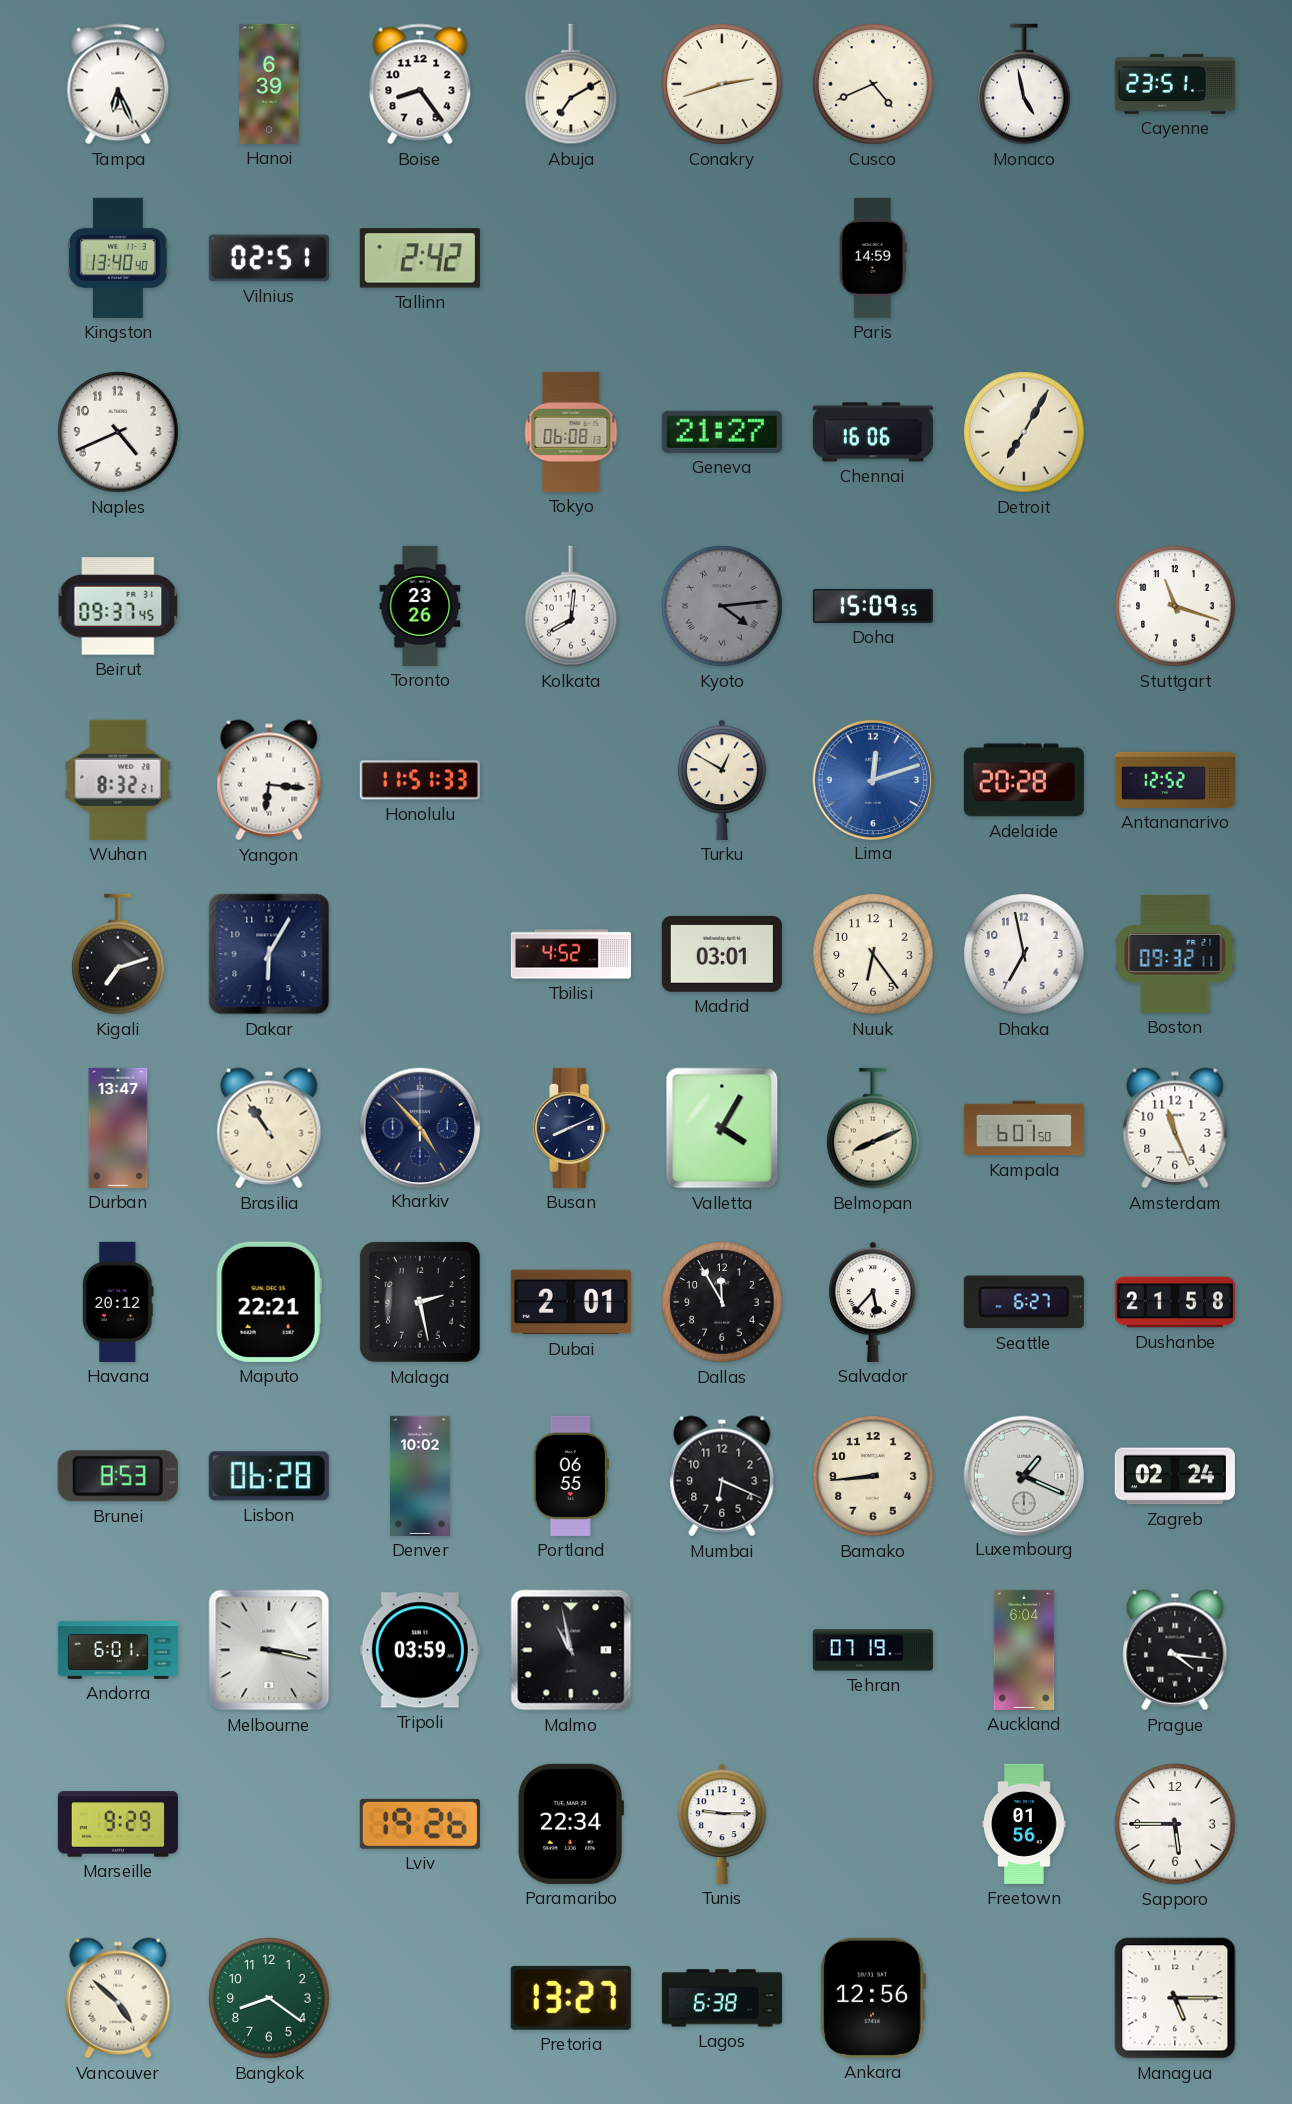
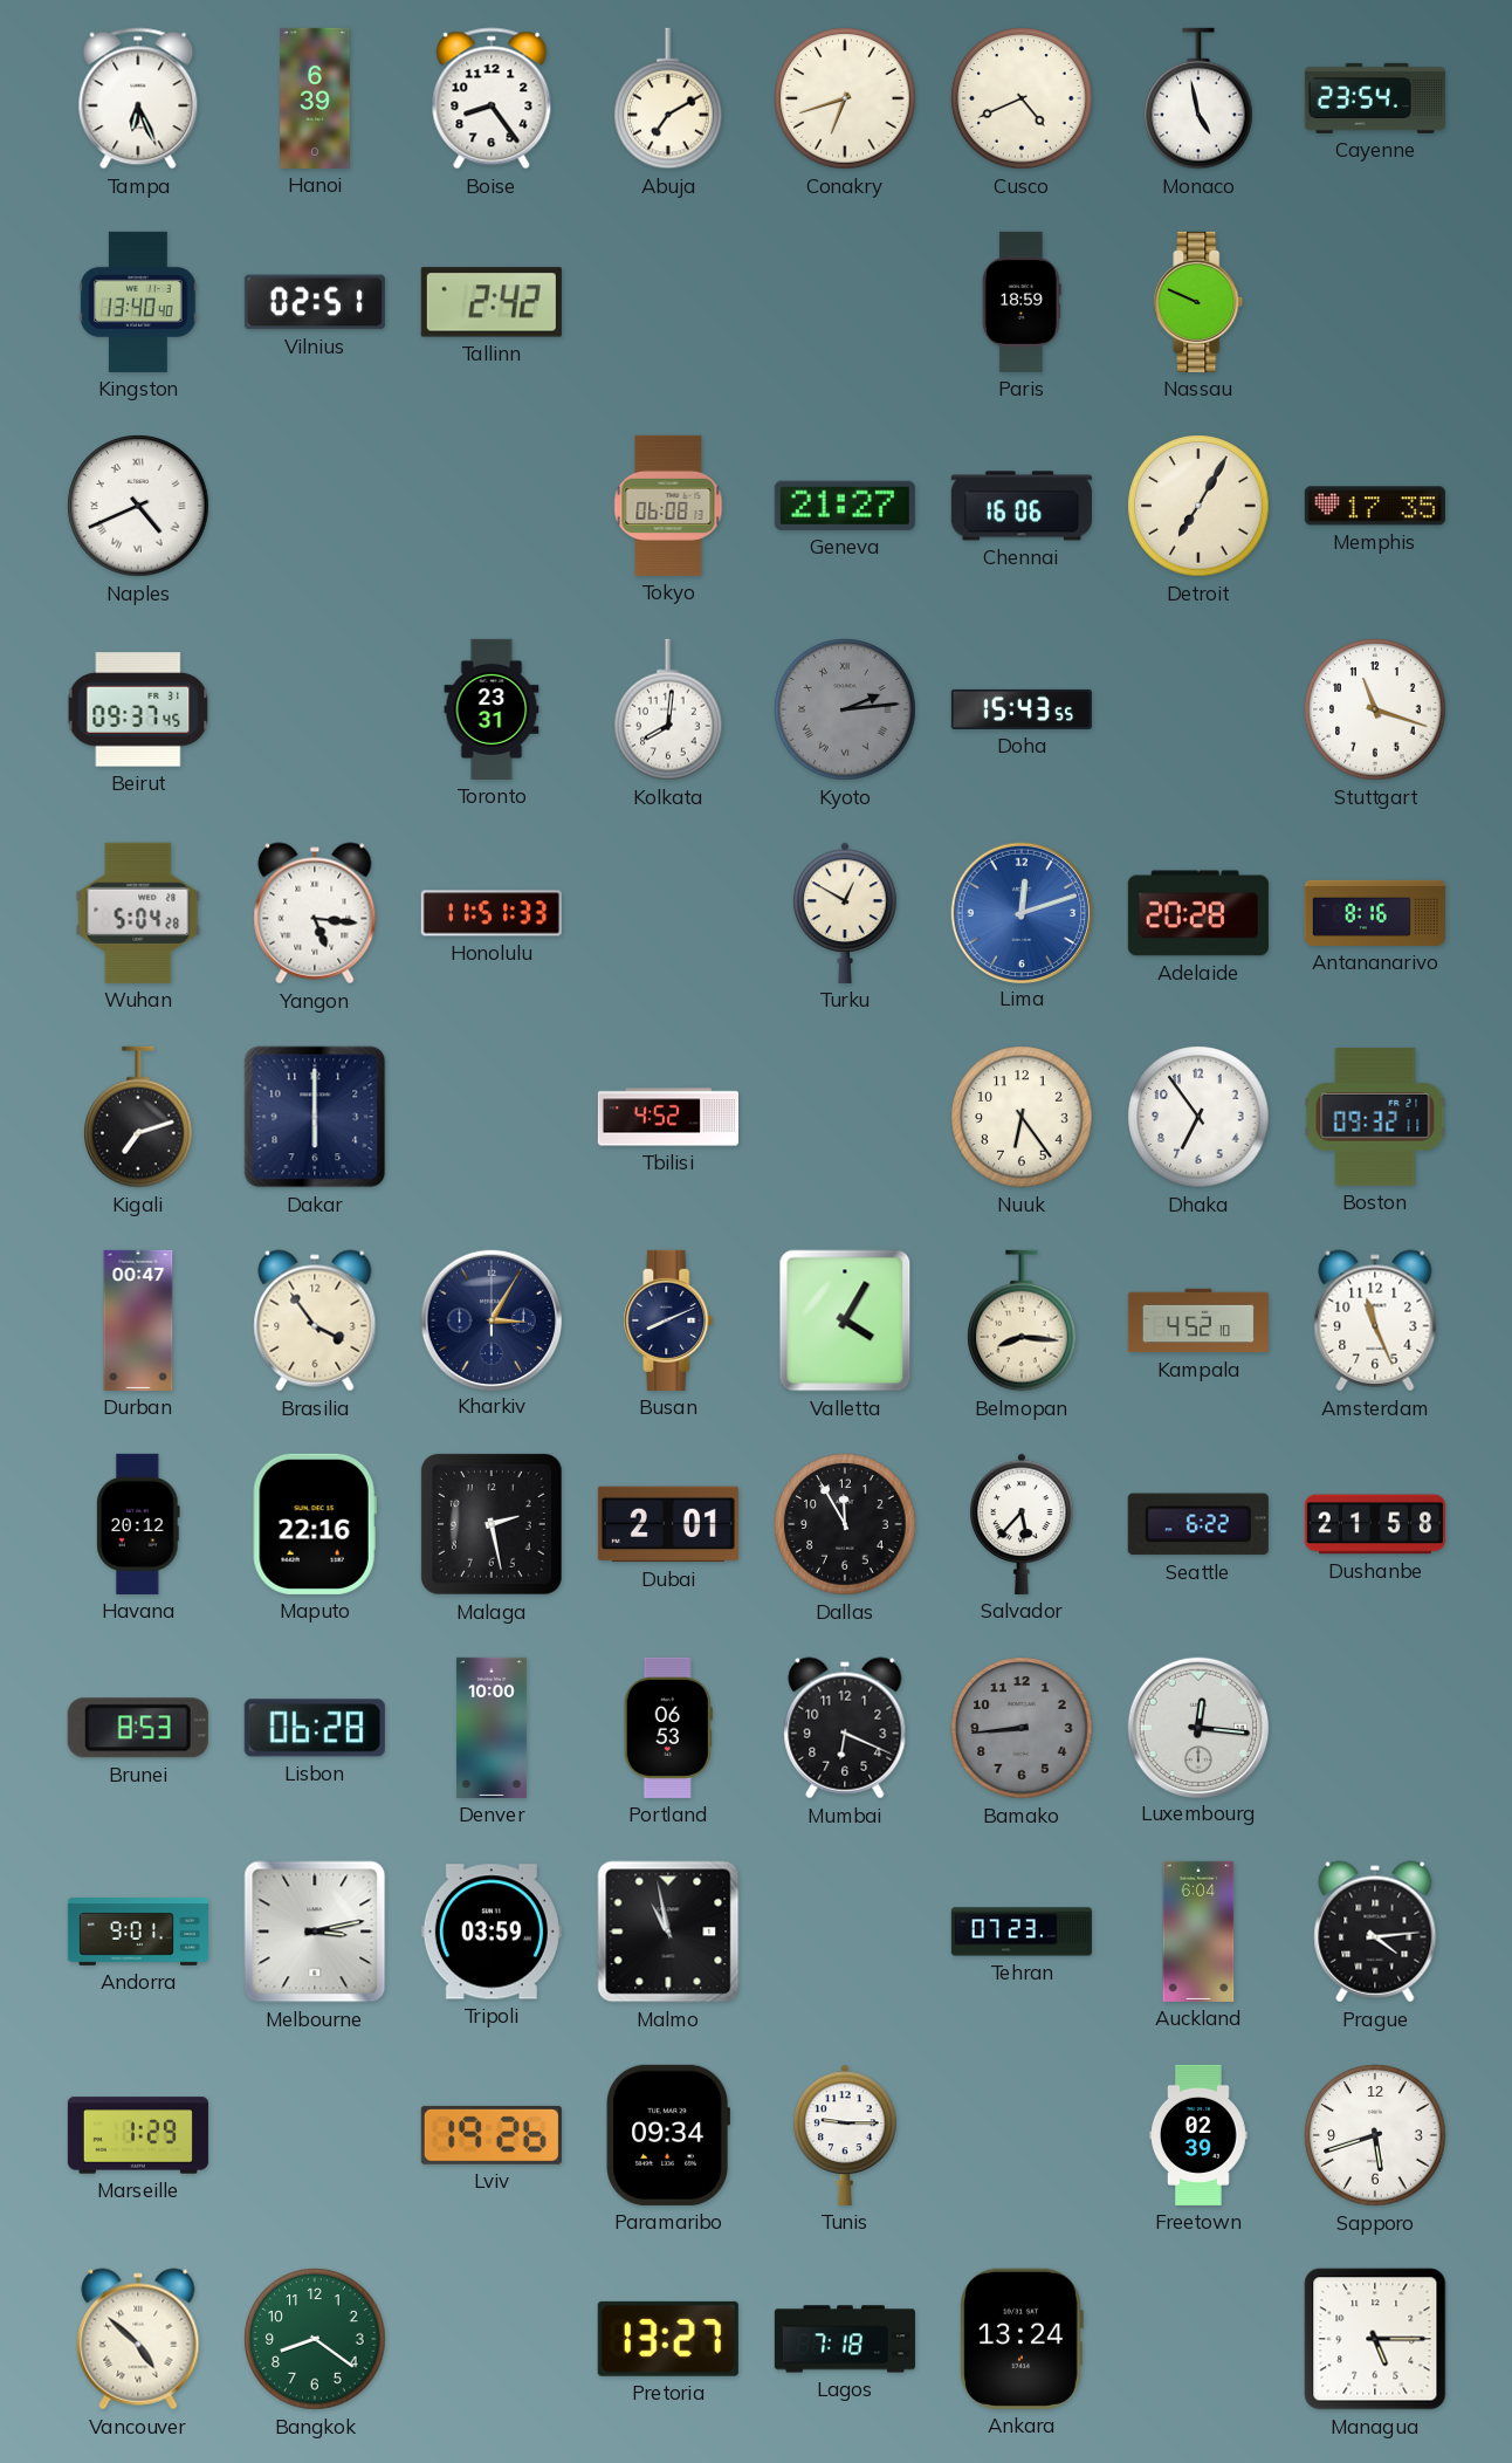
Conakry: 2:42 -> 6:42
Cayenne: 23:51 -> 23:54
Paris: 14:59 -> 18:59
Nassau: none -> 9:49
Naples numerals: Arabic -> Roman
Memphis: none -> 17:35
Toronto: 23:26 -> 23:31
Kyoto: 4:14 -> 2:14
Doha: 15:09 -> 15:43
Wuhan: 8:32 -> 5:04
Yangon: 6:16 -> 5:16
Antananarivo: 12:52 -> 8:16
Dakar: 6:05 -> 6:00
Madrid: 03:01 -> none
Dhaka: 6:58 -> 6:54
Durban: 13:47 -> 00:47
Brasilia: 10:54 -> 3:54
Kharkiv: 4:53 -> 3:05
Belmopan: 8:11 -> 8:16
Kampala: 6:01 -> 4:52
Maputo: 22:21 -> 22:16
Seattle: 6:27 -> 6:22
Denver: 10:02 -> 10:00
Portland: 06:55 -> 06:53
Bamako dial: cream -> grey
Luxembourg: 1:19 -> 12:16
Zagreb: 02:24 -> none
Andorra: 6:01 -> 9:01
Melbourne: 3:17 -> 3:13
Tehran: 07:19 -> 07:23
Prague: 4:16 -> 4:14
Marseille: 9:29 -> 1:29
Paramaribo: 22:34 -> 09:34
Freetown: 01:56 -> 02:39
Sapporo: 5:45 -> 5:42
Lagos: 6:38 -> 7:18
Ankara: 12:56 -> 13:24
